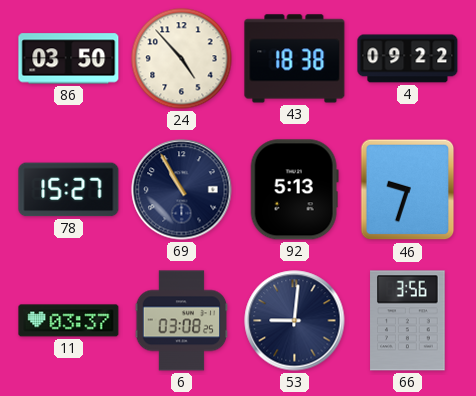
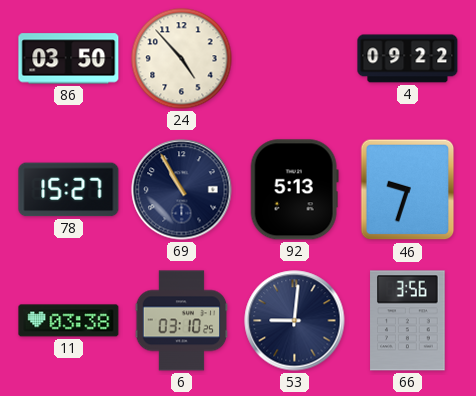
43: 18:38 -> none
11: 03:37 -> 03:38
6: 03:08 -> 03:10
